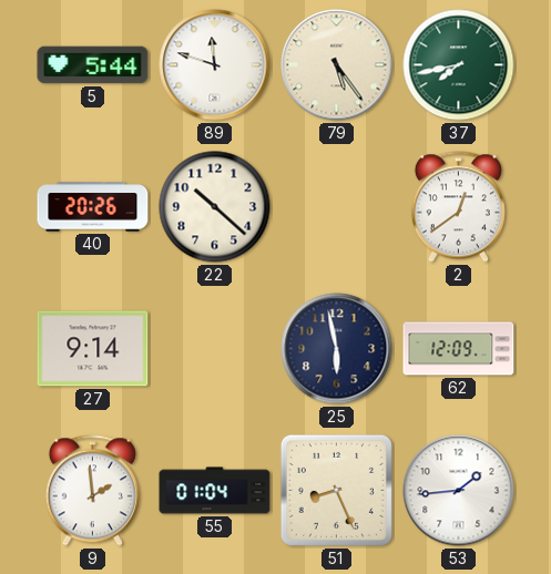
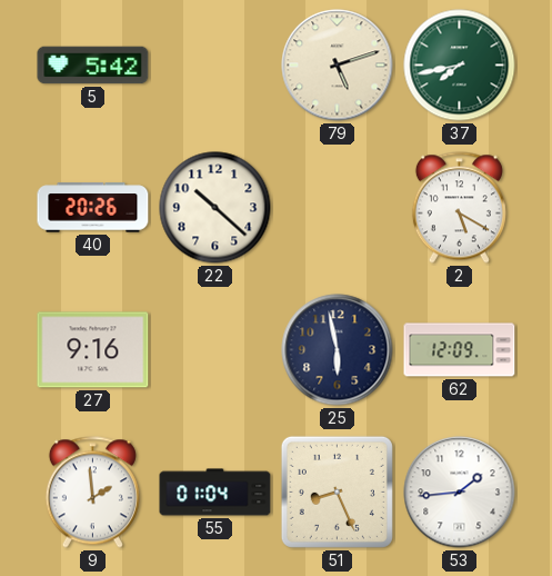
5: 5:44 -> 5:42
89: 11:48 -> none
79: 5:24 -> 5:12
2: 12:39 -> 5:20
27: 9:14 -> 9:16
